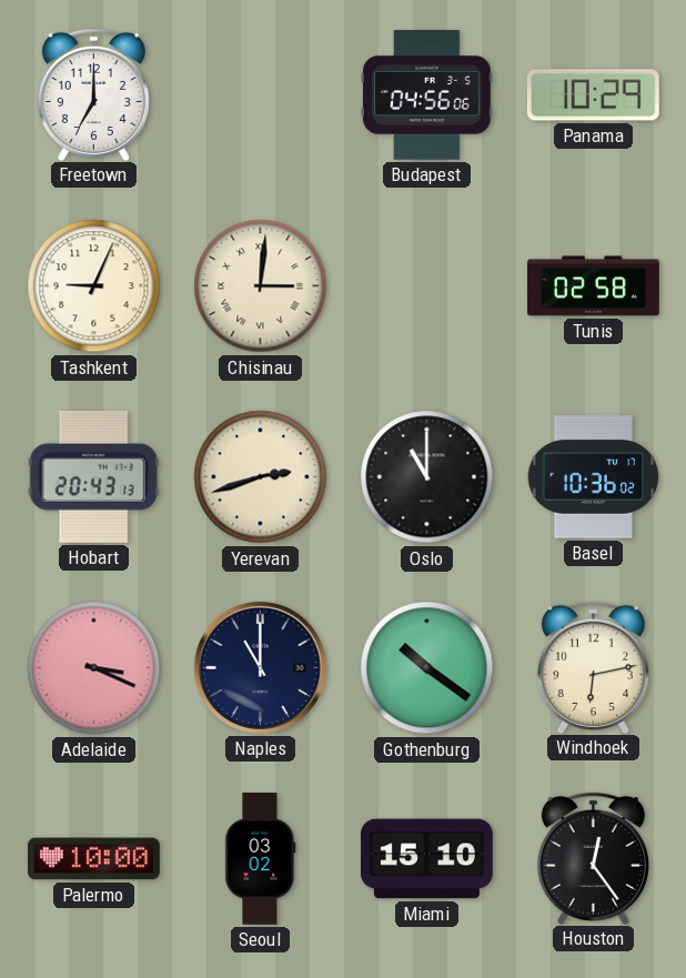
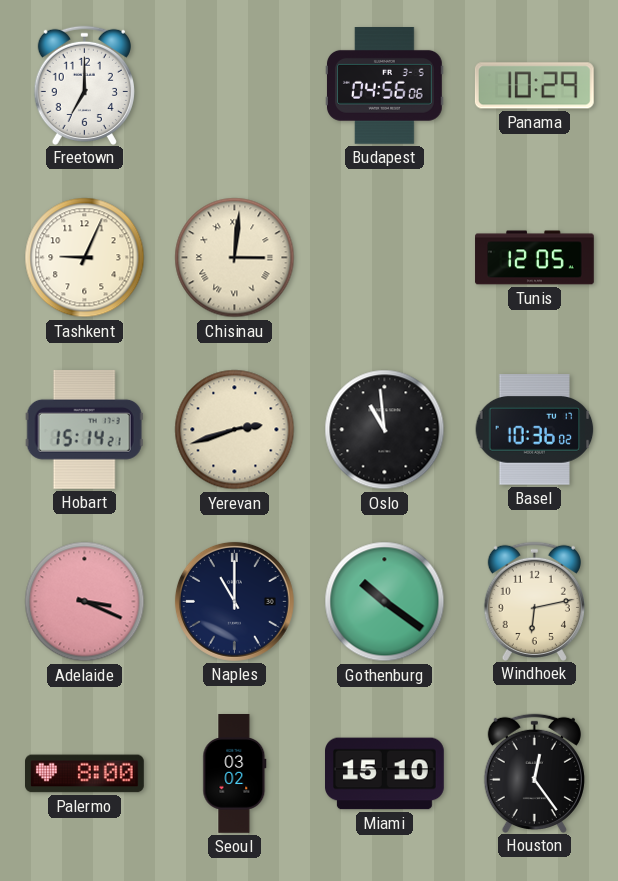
Tunis: 02:58 -> 12:05
Hobart: 20:43 -> 15:14
Oslo: 11:00 -> 10:59
Palermo: 10:00 -> 8:00
